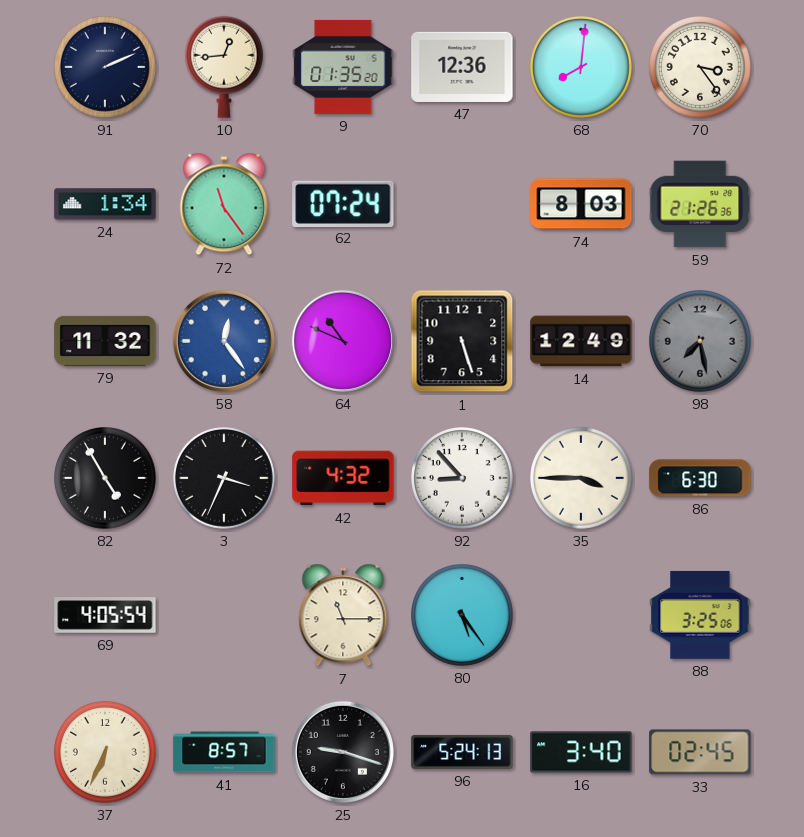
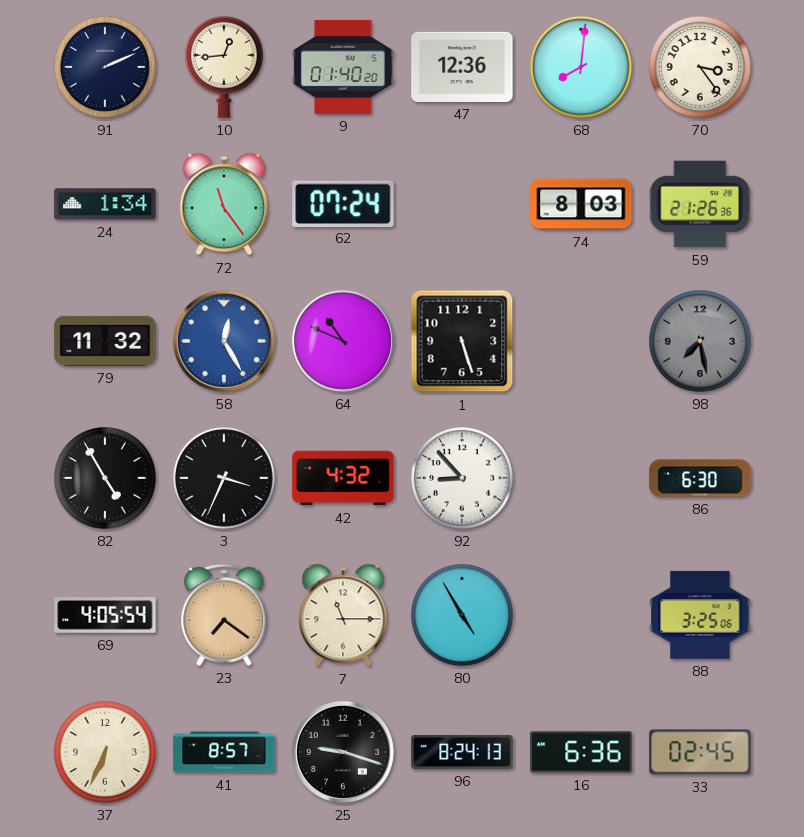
9: 01:35 -> 01:40
58: 12:24 -> 12:25
14: 12:49 -> none
35: 3:45 -> none
23: none -> 7:21
80: 5:24 -> 4:55
96: 5:24 -> 8:24
16: 3:40 -> 6:36
